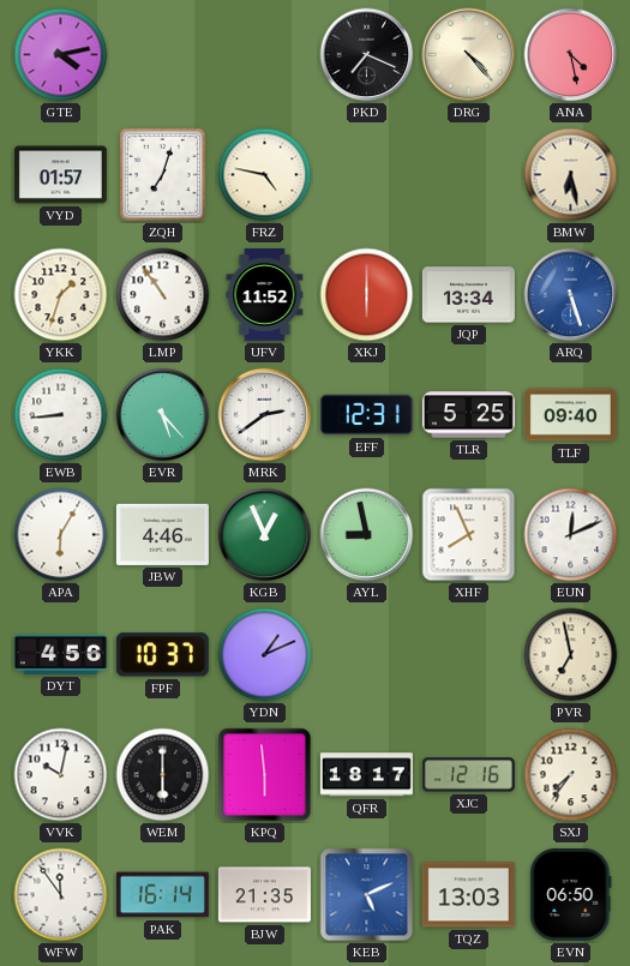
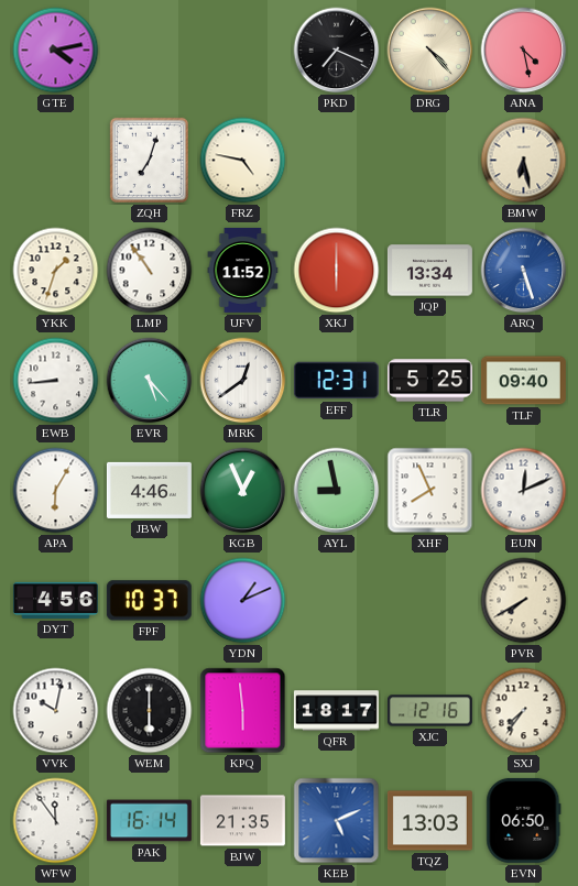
VYD: 01:57 -> none
MRK: 2:39 -> 12:39
PVR: 6:58 -> 7:40
